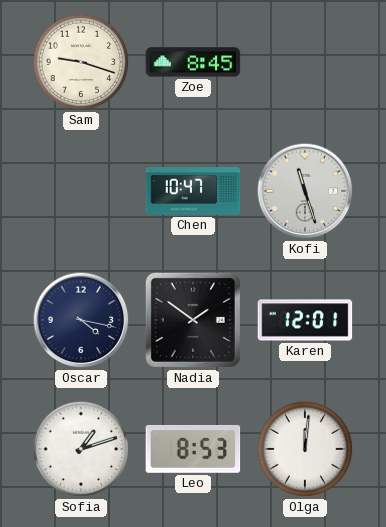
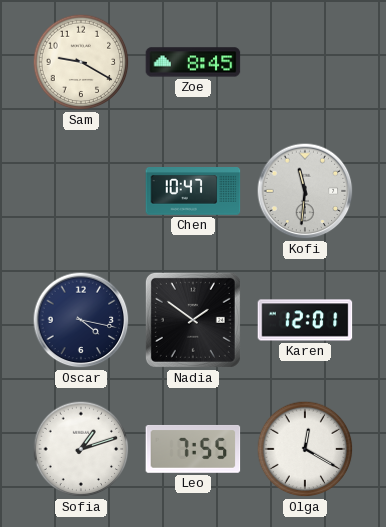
Sam: 9:18 -> 9:20
Kofi: 11:27 -> 11:31
Leo: 8:53 -> 7:55
Olga: 12:01 -> 12:20
